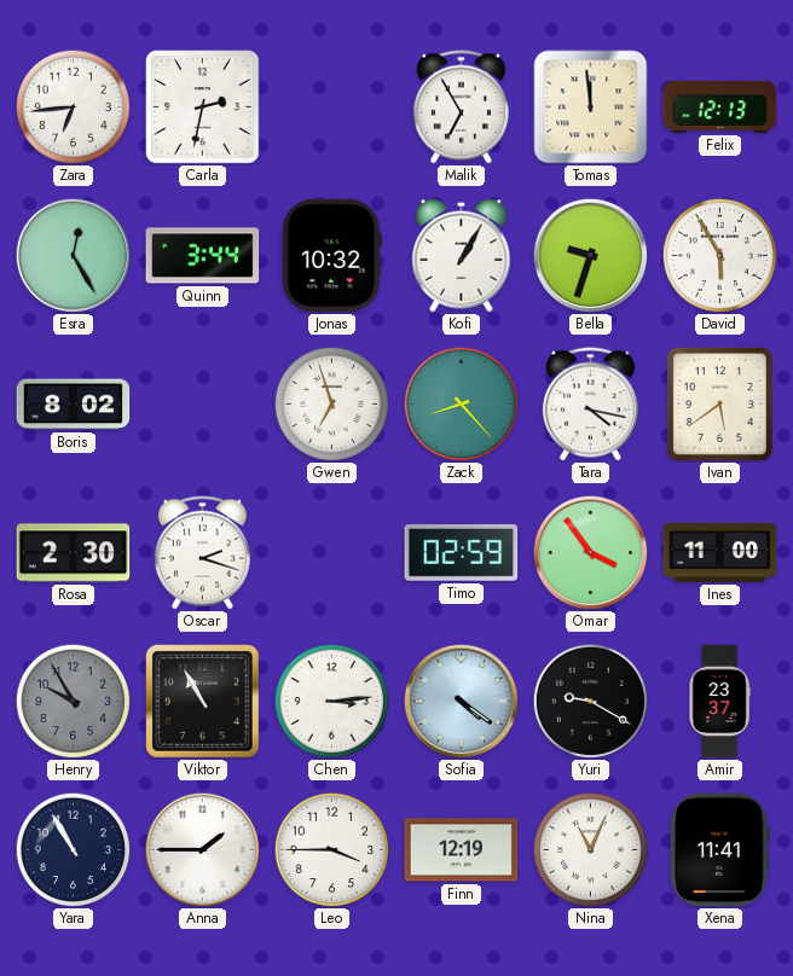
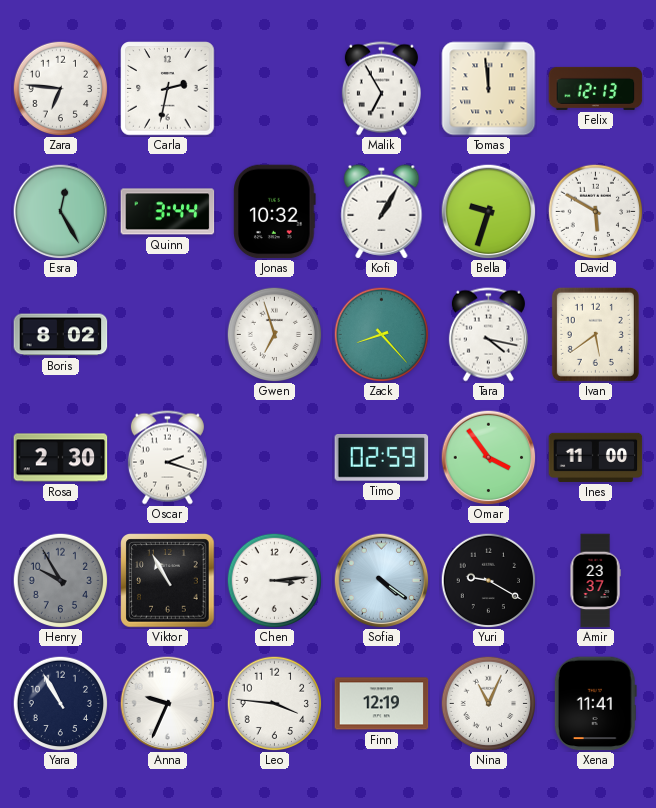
Zara: 6:44 -> 6:46
David: 5:55 -> 5:50
Anna: 1:45 -> 9:34
Leo: 3:45 -> 3:46
